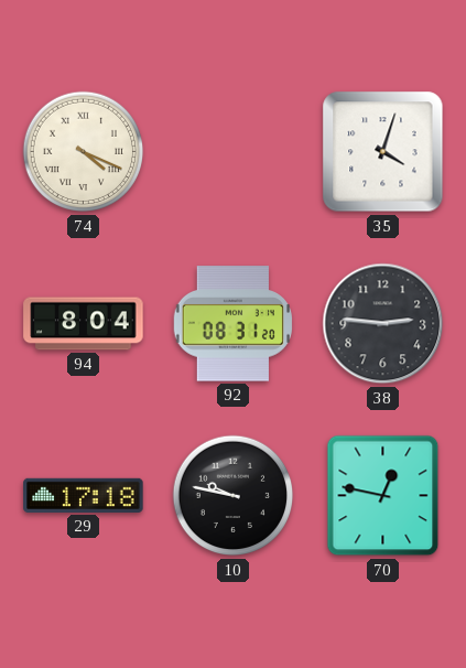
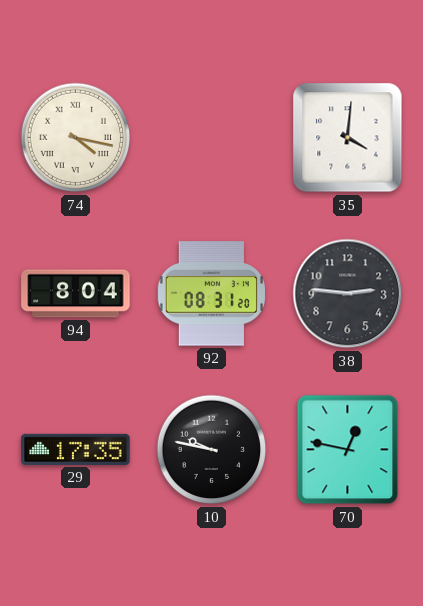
74: 4:19 -> 4:17
35: 4:03 -> 4:01
29: 17:18 -> 17:35
